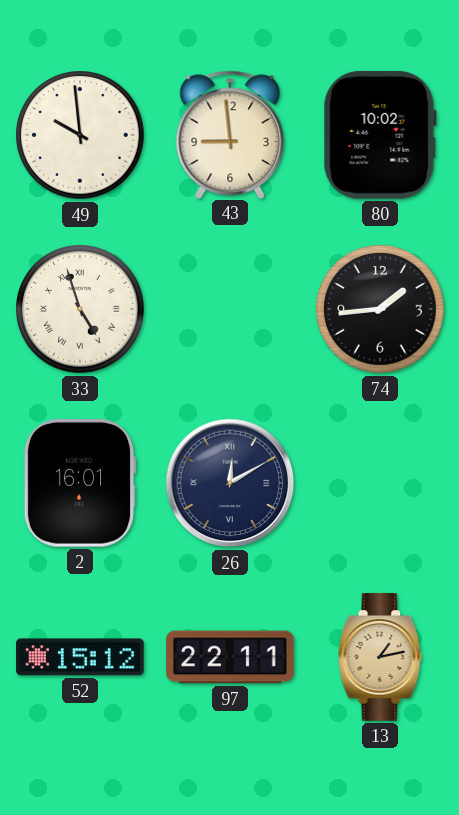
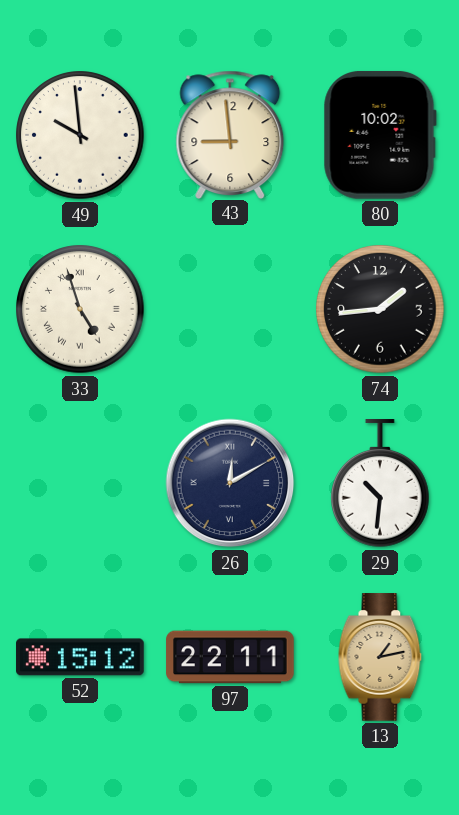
2: 16:01 -> none
29: none -> 10:31
